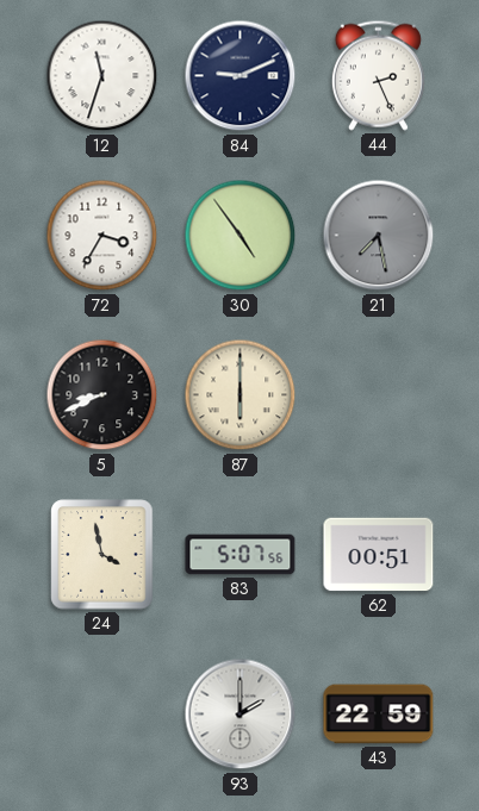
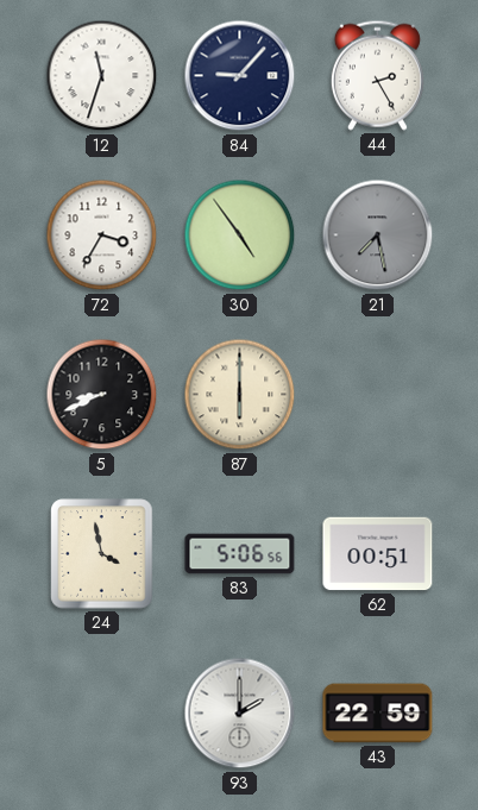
84: 9:11 -> 9:07
44: 2:26 -> 2:25
83: 5:07 -> 5:06
